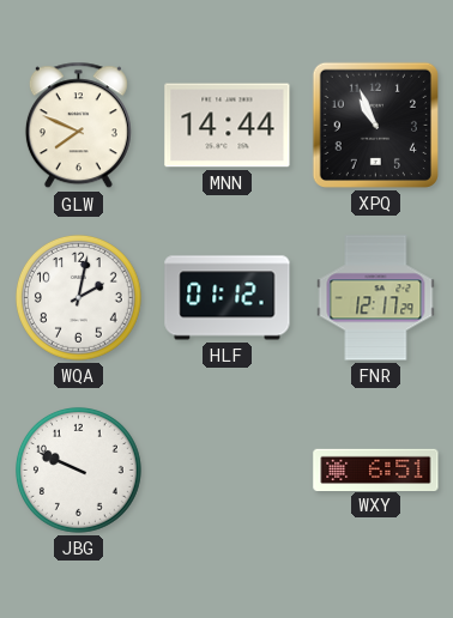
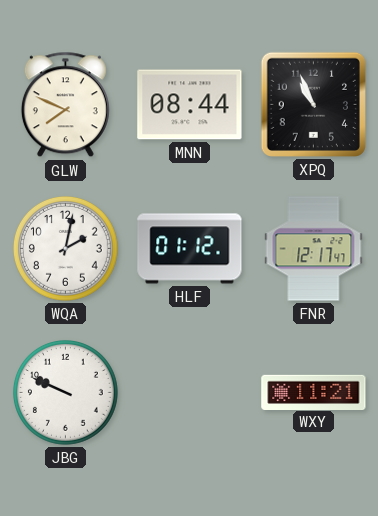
MNN: 14:44 -> 08:44
FNR: 12:17:29 -> 12:17:47
WXY: 6:51 -> 11:21
